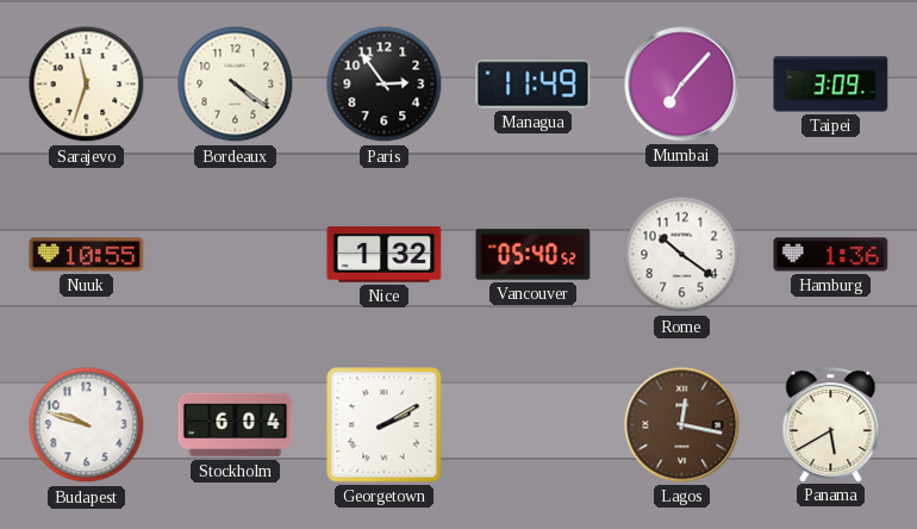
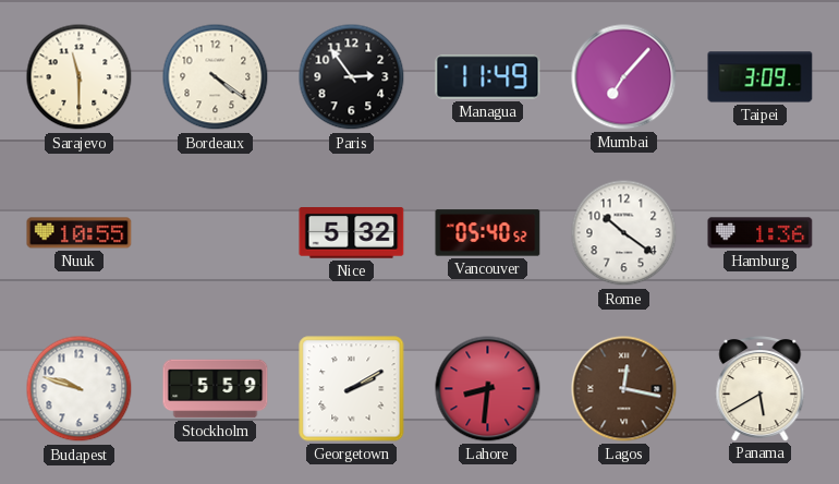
Sarajevo: 11:33 -> 11:30
Nice: 1:32 -> 5:32
Stockholm: 6:04 -> 5:59
Lahore: none -> 8:31
